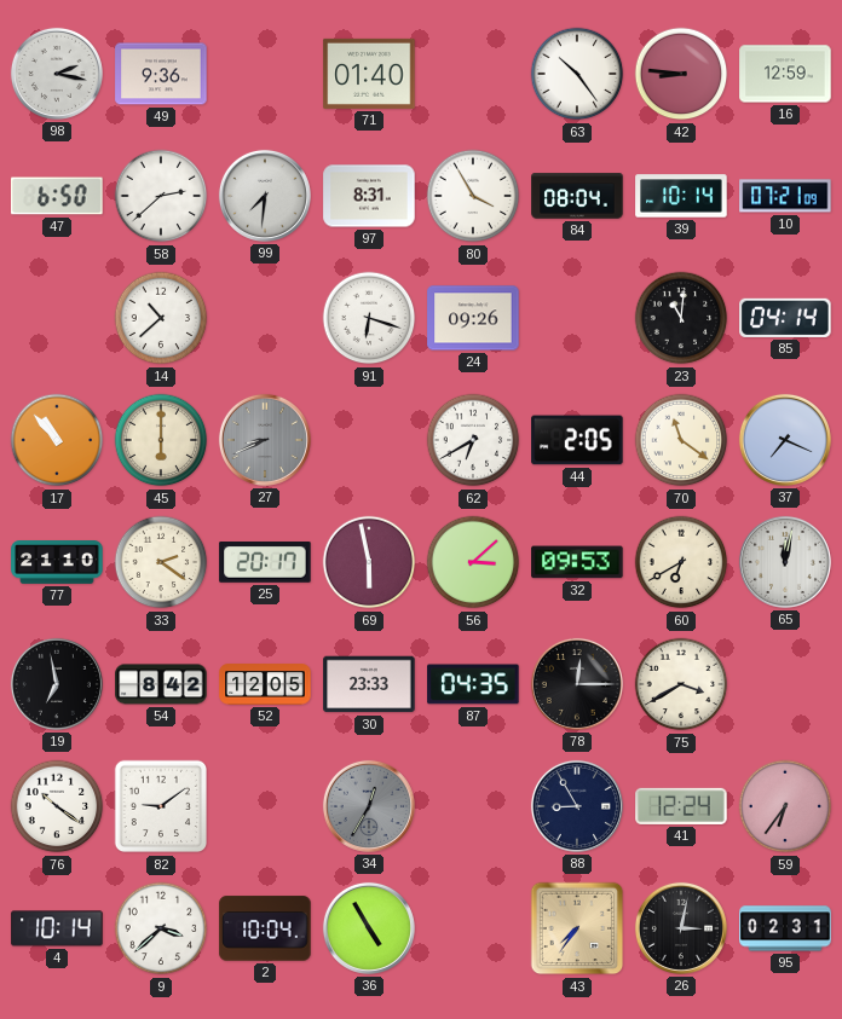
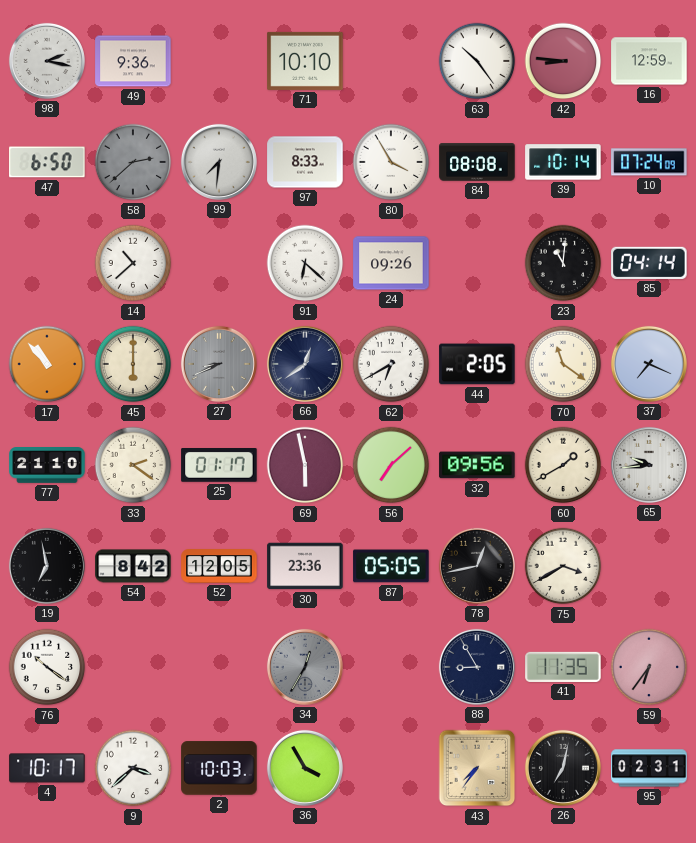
71: 01:40 -> 10:10
58 dial: white -> grey
97: 8:31 -> 8:33
84: 08:04 -> 08:08
10: 07:21 -> 07:24
91: 6:18 -> 6:22
66: none -> 12:39
25: 20:17 -> 01:17
56: 3:08 -> 7:08
32: 09:53 -> 09:56
60: 6:40 -> 1:40
65: 12:02 -> 9:44
30: 23:33 -> 23:36
87: 04:35 -> 05:05
78: 12:15 -> 12:43
82: 9:09 -> none
41: 12:24 -> 11:35
4: 10:14 -> 10:17
2: 10:04 -> 10:03
36: 4:55 -> 3:55
26: 3:02 -> 7:02
